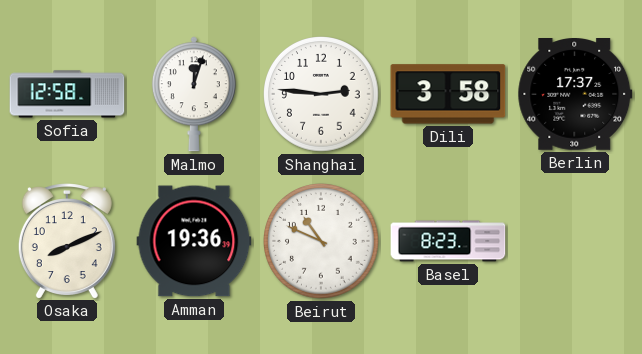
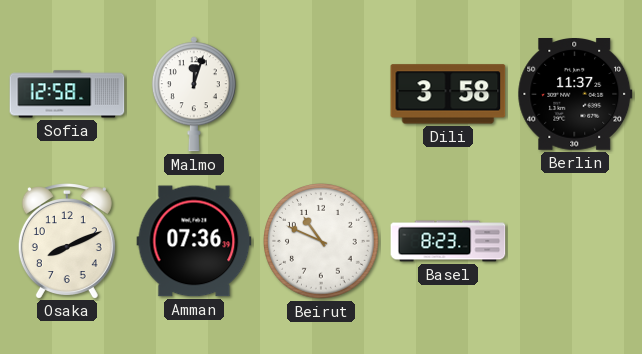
Shanghai: 2:46 -> none
Berlin: 17:37 -> 11:37
Amman: 19:36 -> 07:36
